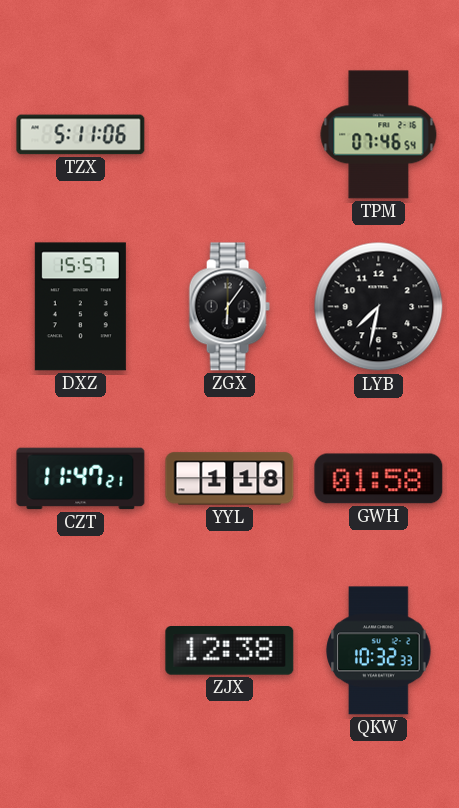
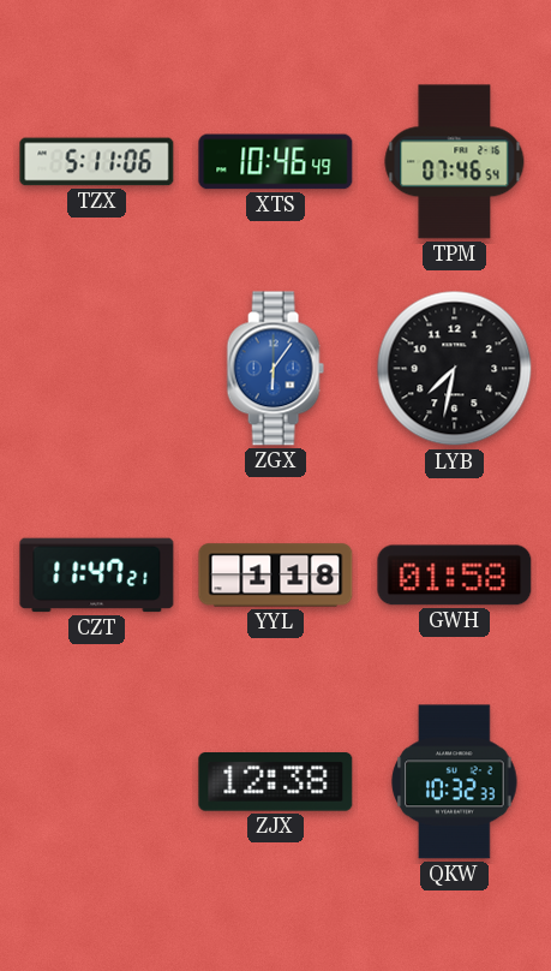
XTS: none -> 10:46
DXZ: 15:57 -> none
ZGX dial: black -> blue
